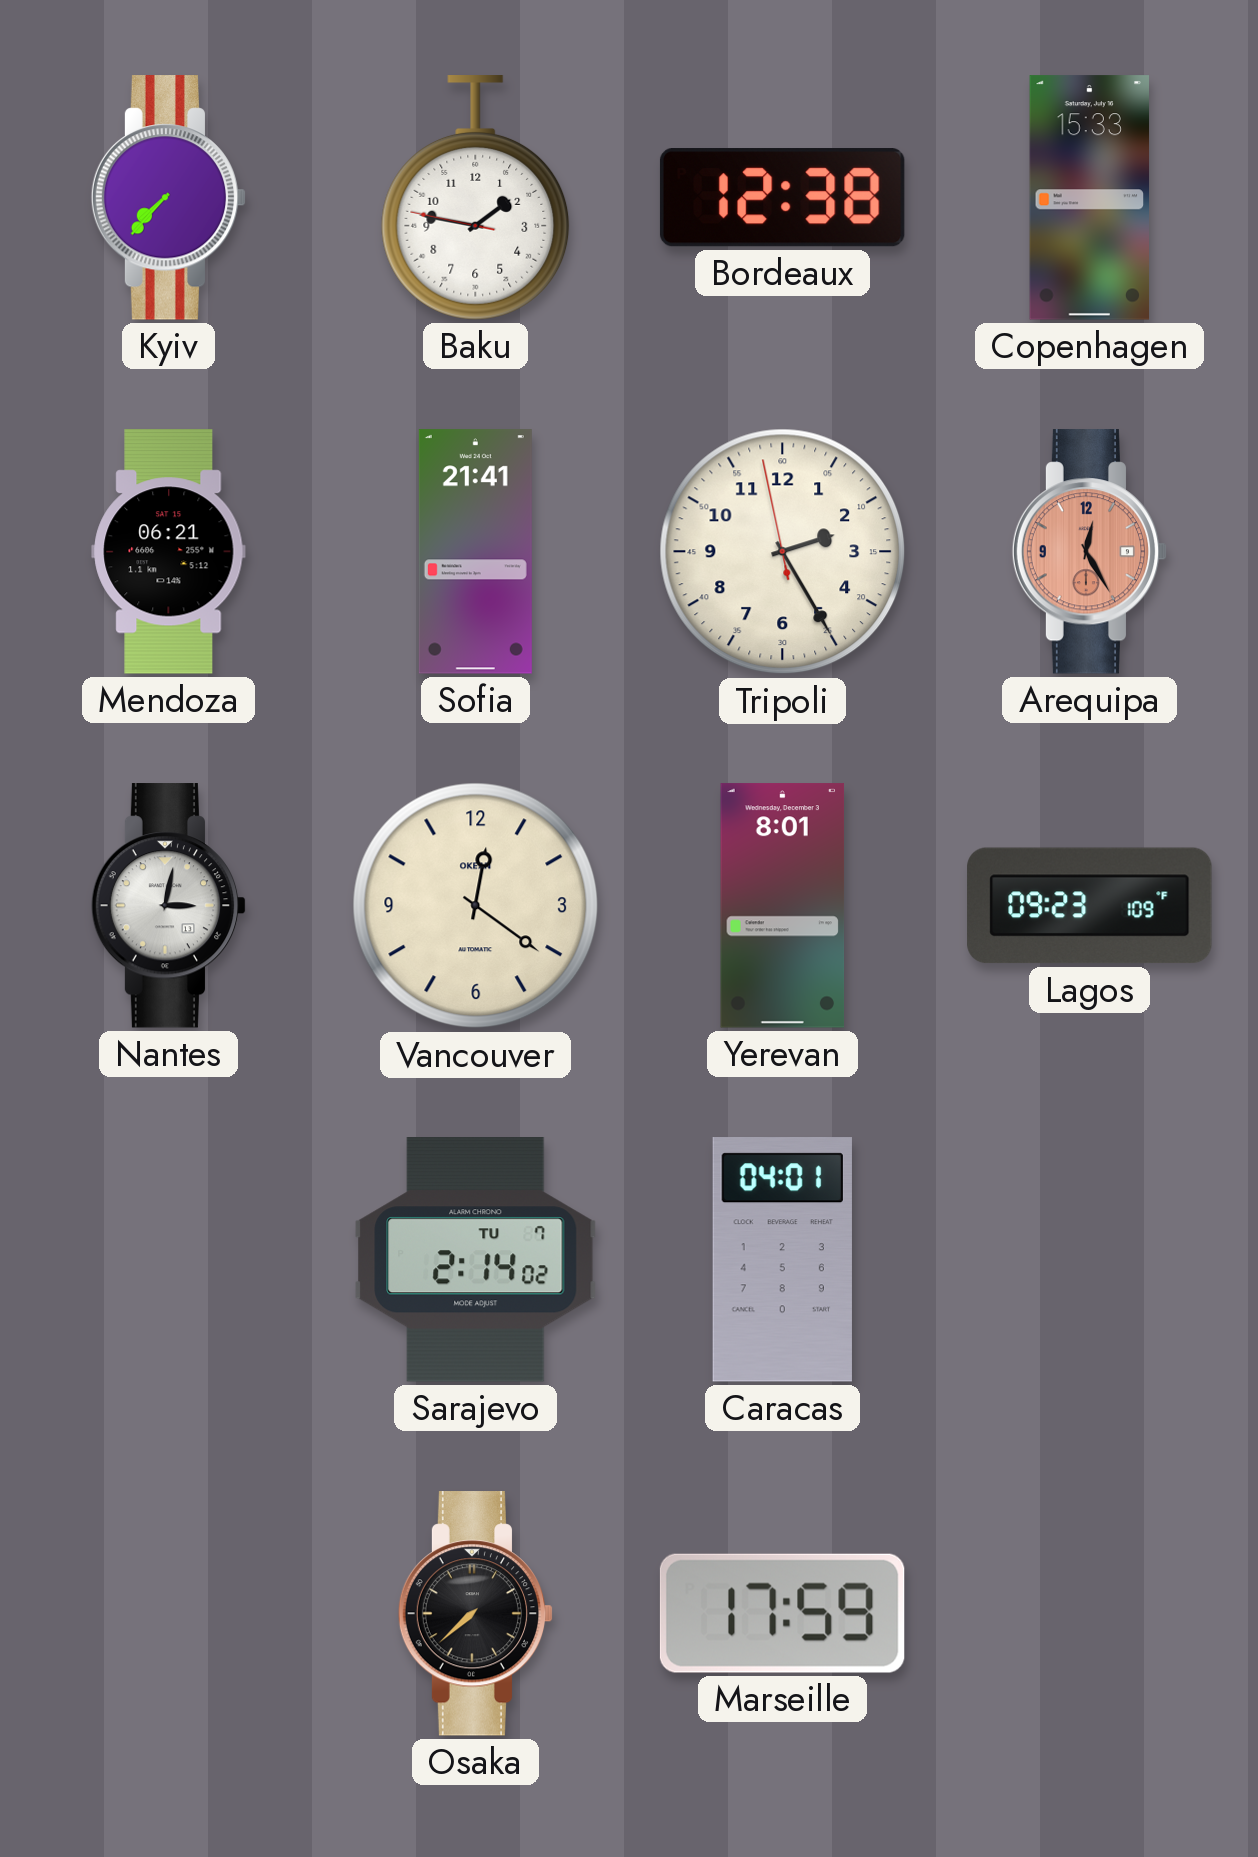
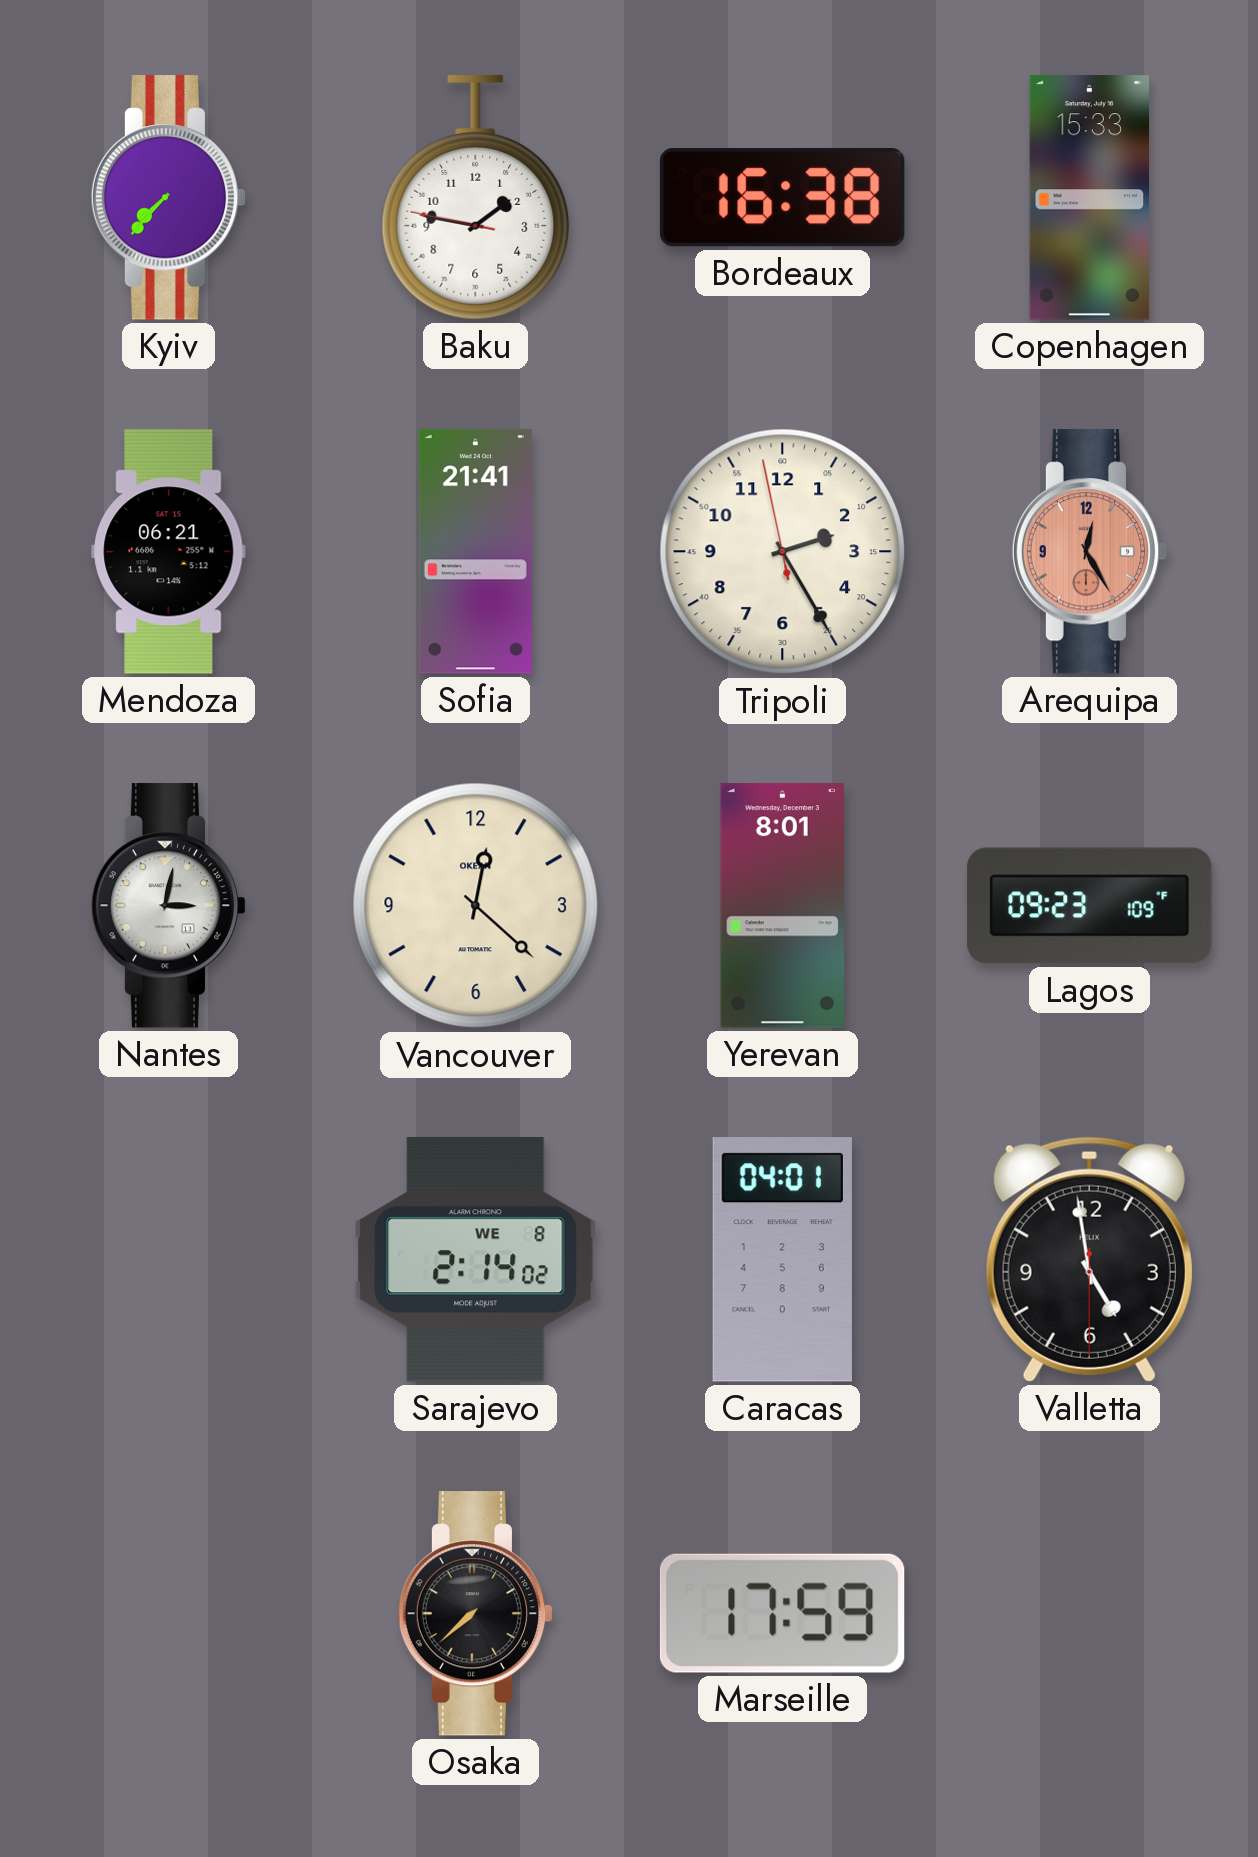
Bordeaux: 12:38 -> 16:38
Vancouver: 12:21 -> 12:22
Sarajevo date: TU 7 -> WE 8
Valletta: none -> 4:58
